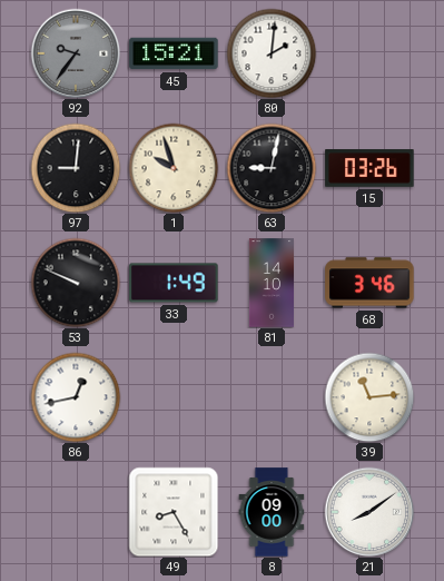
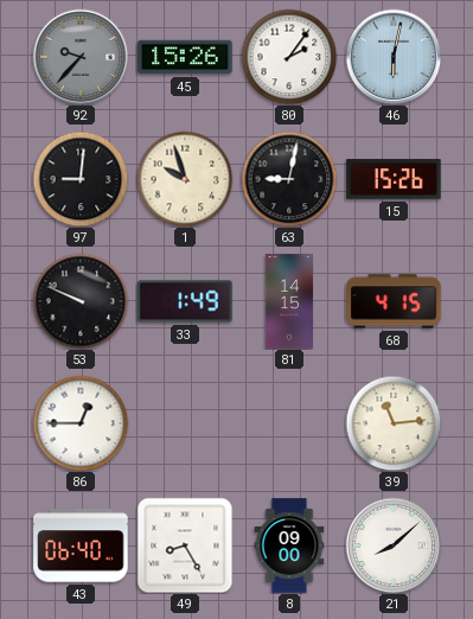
92: 9:36 -> 9:37
45: 15:21 -> 15:26
80: 2:01 -> 2:06
46: none -> 6:02
15: 03:26 -> 15:26
81: 14:10 -> 14:15
68: 3:46 -> 4:15
86: 12:43 -> 12:45
43: none -> 06:40
21: 8:09 -> 8:08
